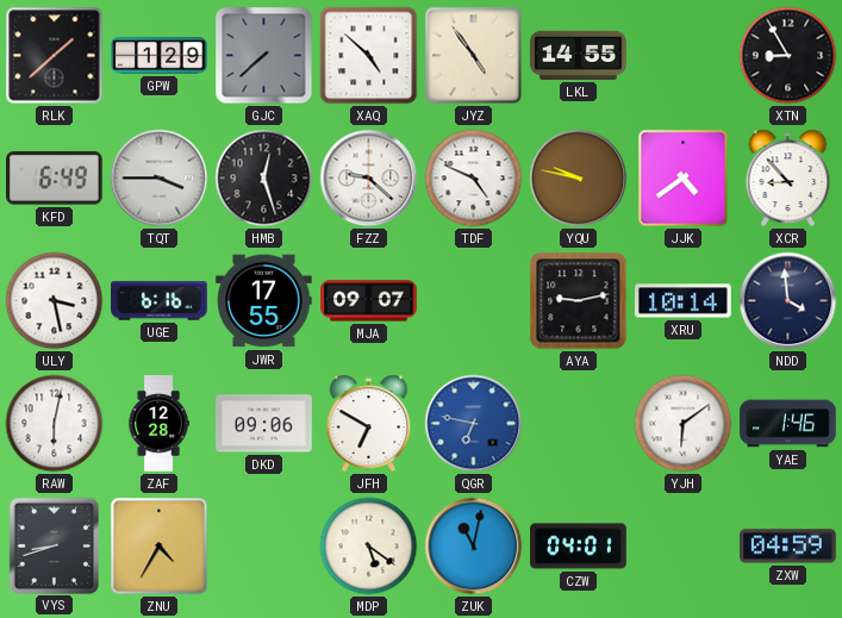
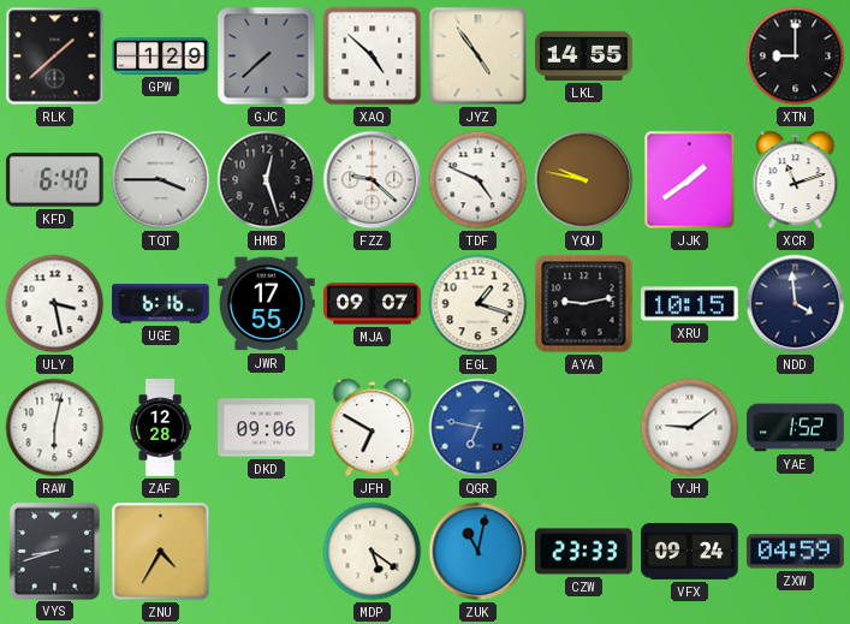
XTN: 8:55 -> 9:00
KFD: 6:49 -> 6:40
JJK: 4:39 -> 1:39
XCR: 8:53 -> 11:12
EGL: none -> 1:18
XRU: 10:14 -> 10:15
YJH: 6:09 -> 9:09
YAE: 1:46 -> 1:52
CZW: 04:01 -> 23:33
VFX: none -> 09:24
